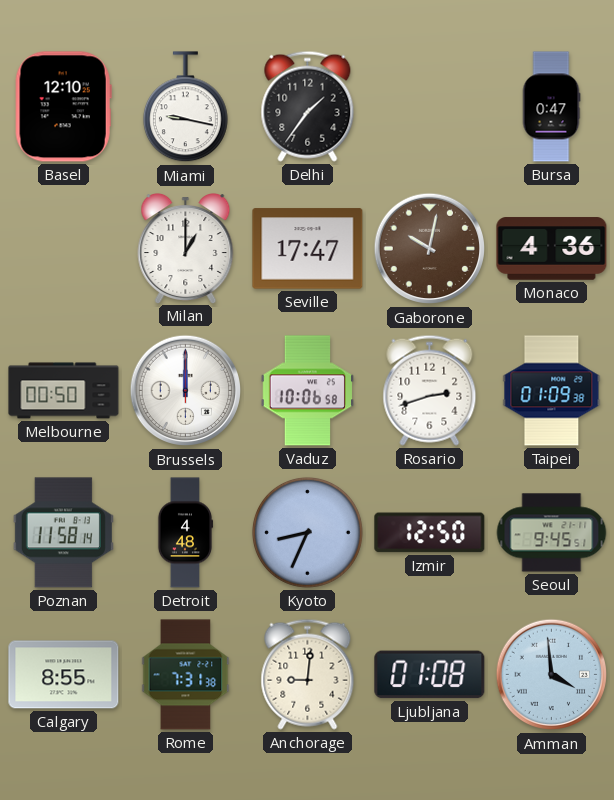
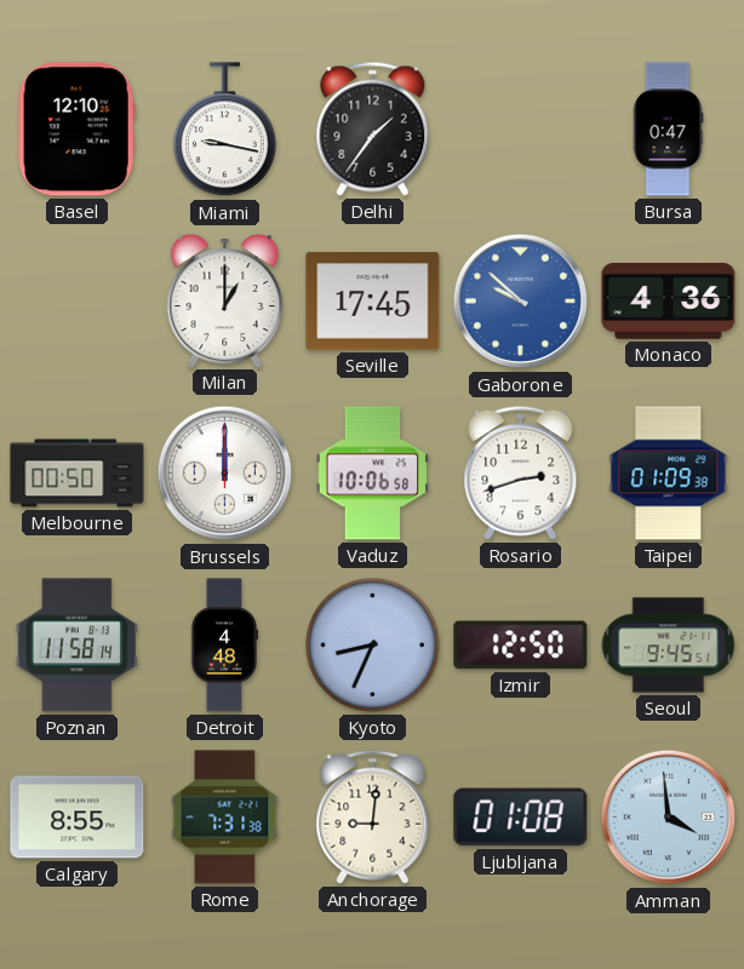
Seville: 17:47 -> 17:45
Gaborone: 10:02 -> 9:52
Gaborone dial: brown -> blue
